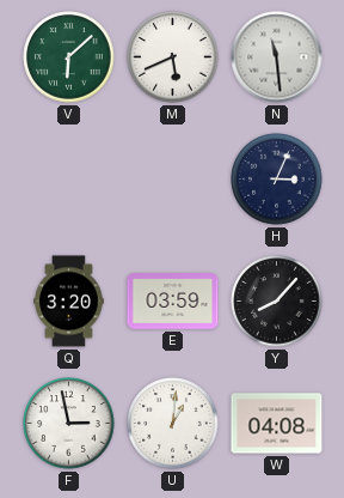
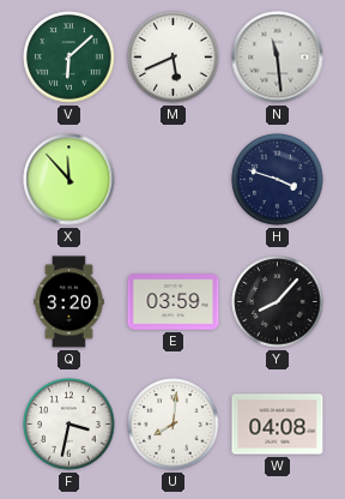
X: none -> 11:53
H: 3:04 -> 3:48
F: 2:58 -> 3:32
U: 1:01 -> 8:01
